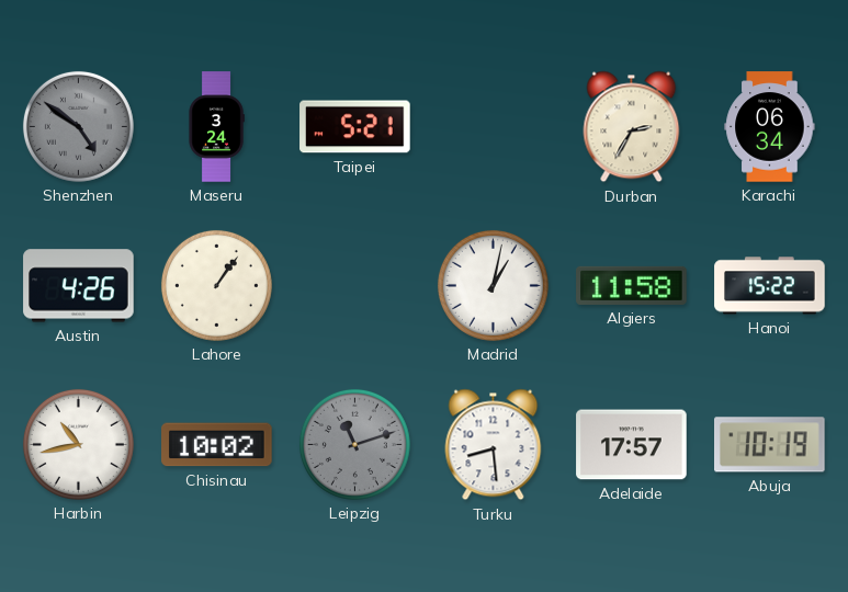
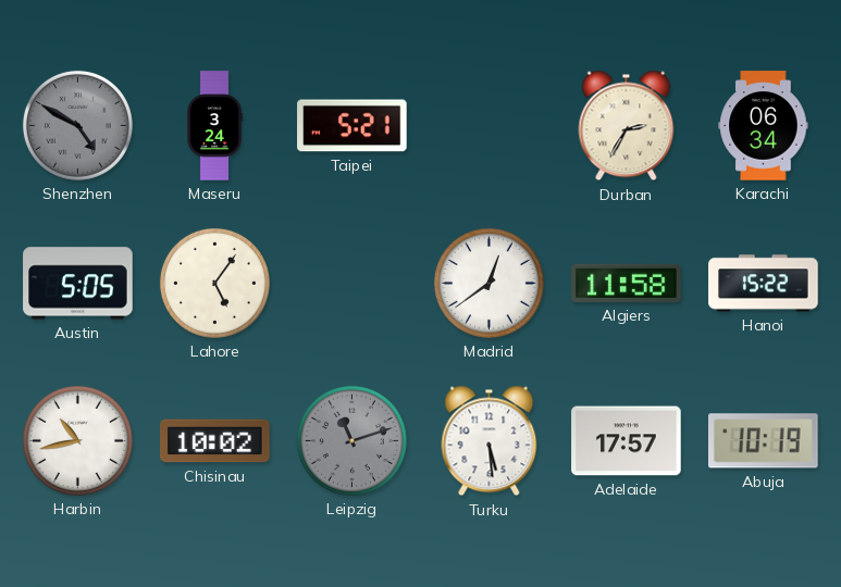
Shenzhen: 4:51 -> 4:50
Austin: 4:26 -> 5:05
Lahore: 1:06 -> 5:06
Madrid: 1:02 -> 12:39
Turku: 8:29 -> 5:29
